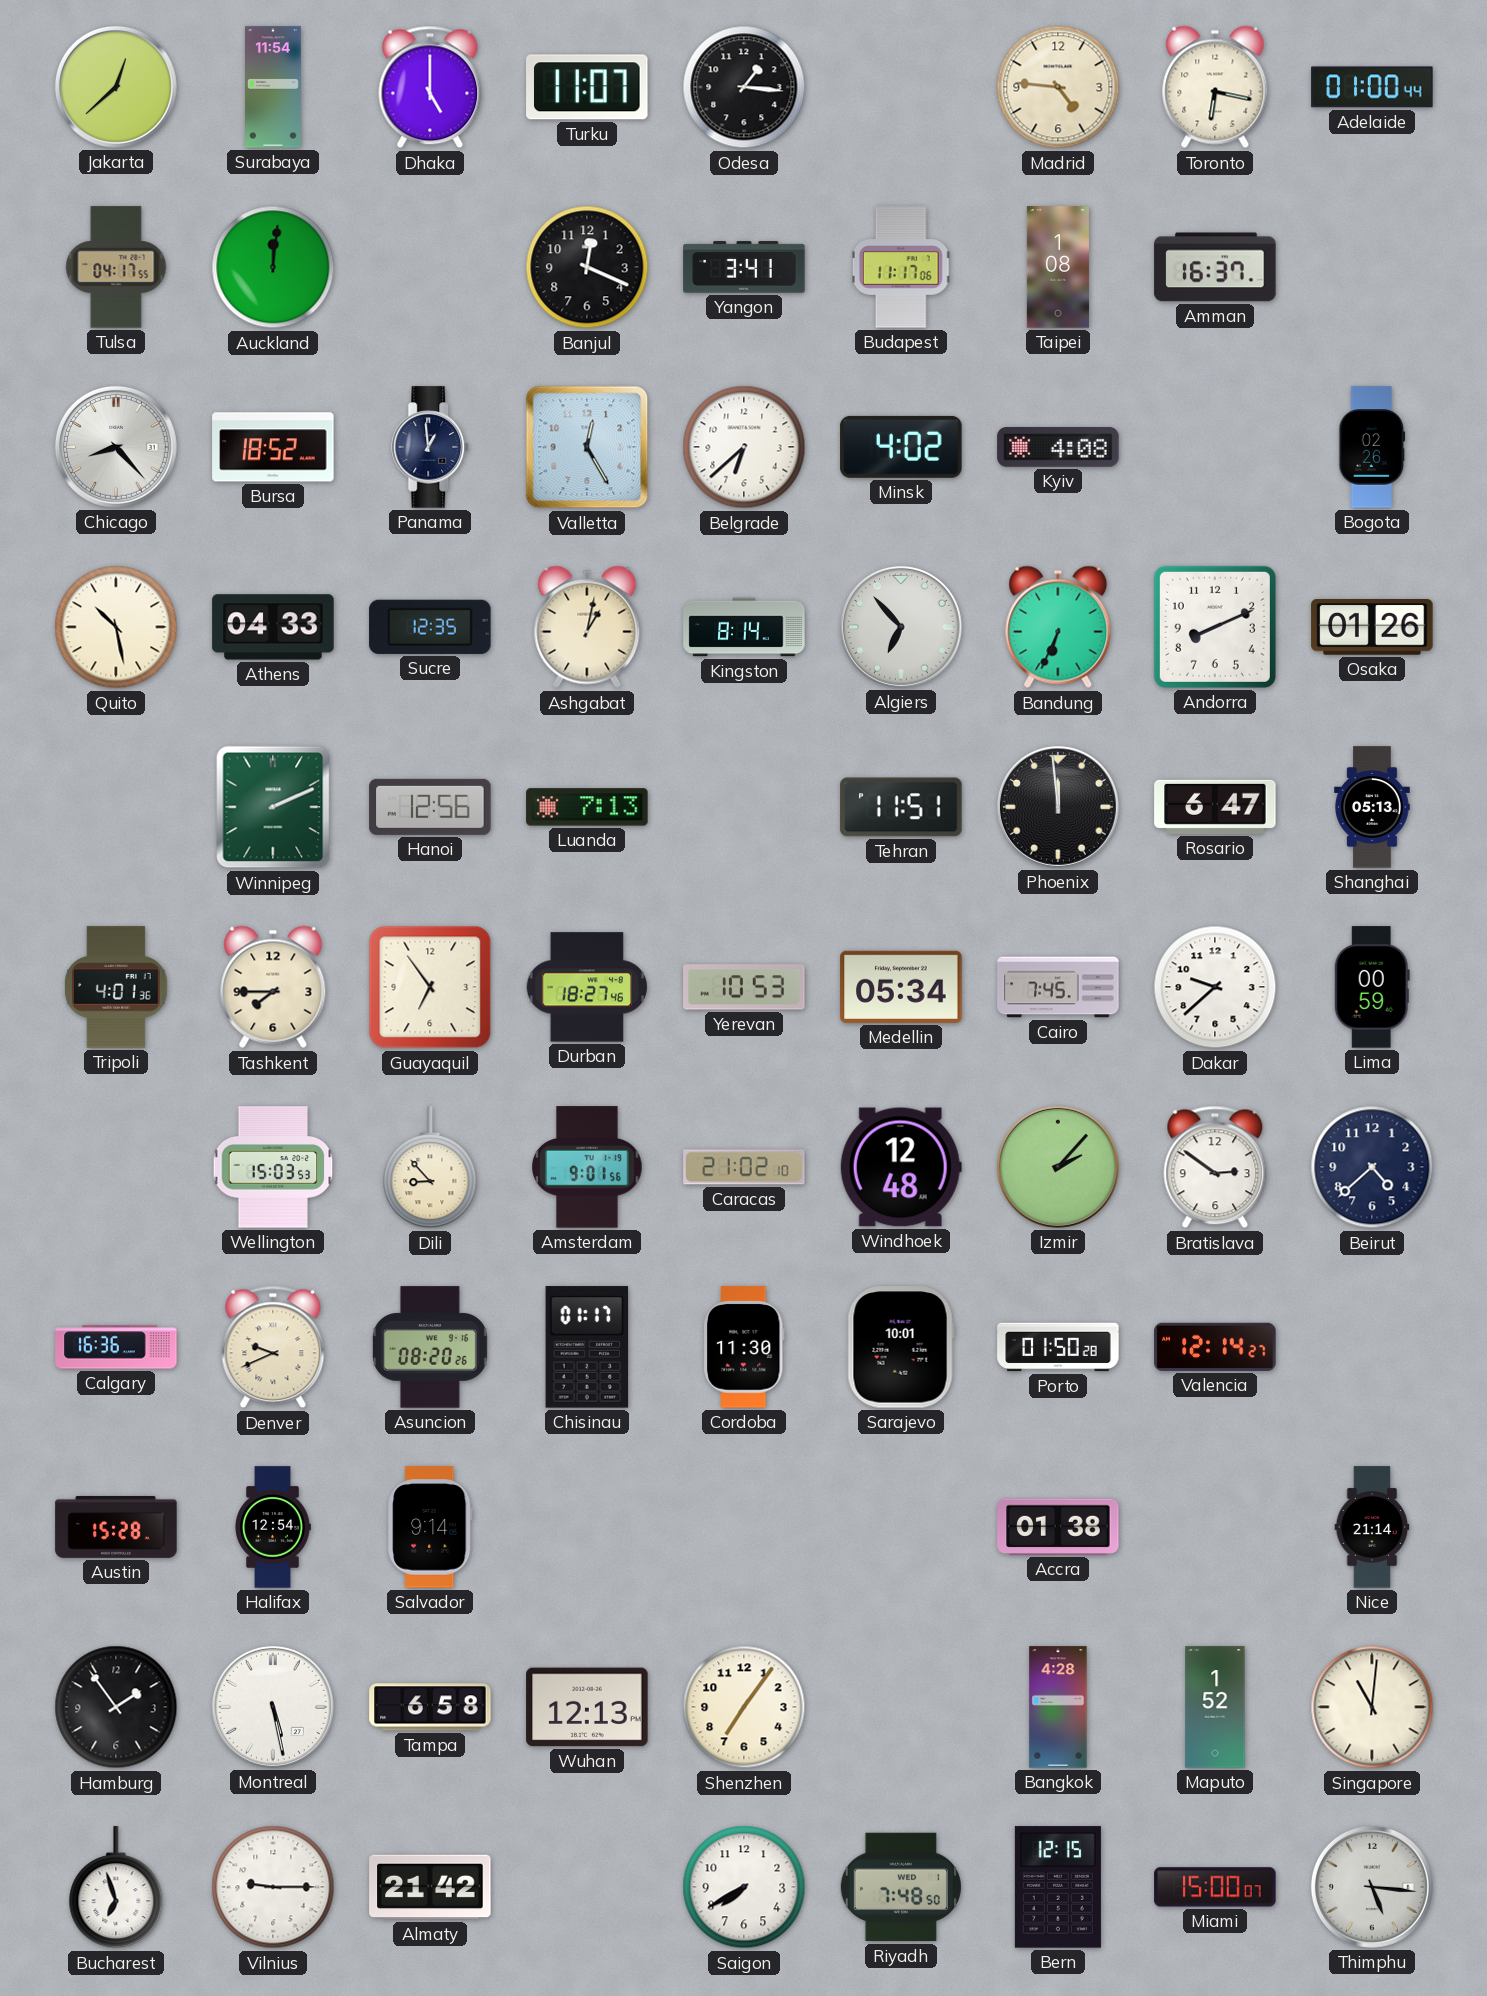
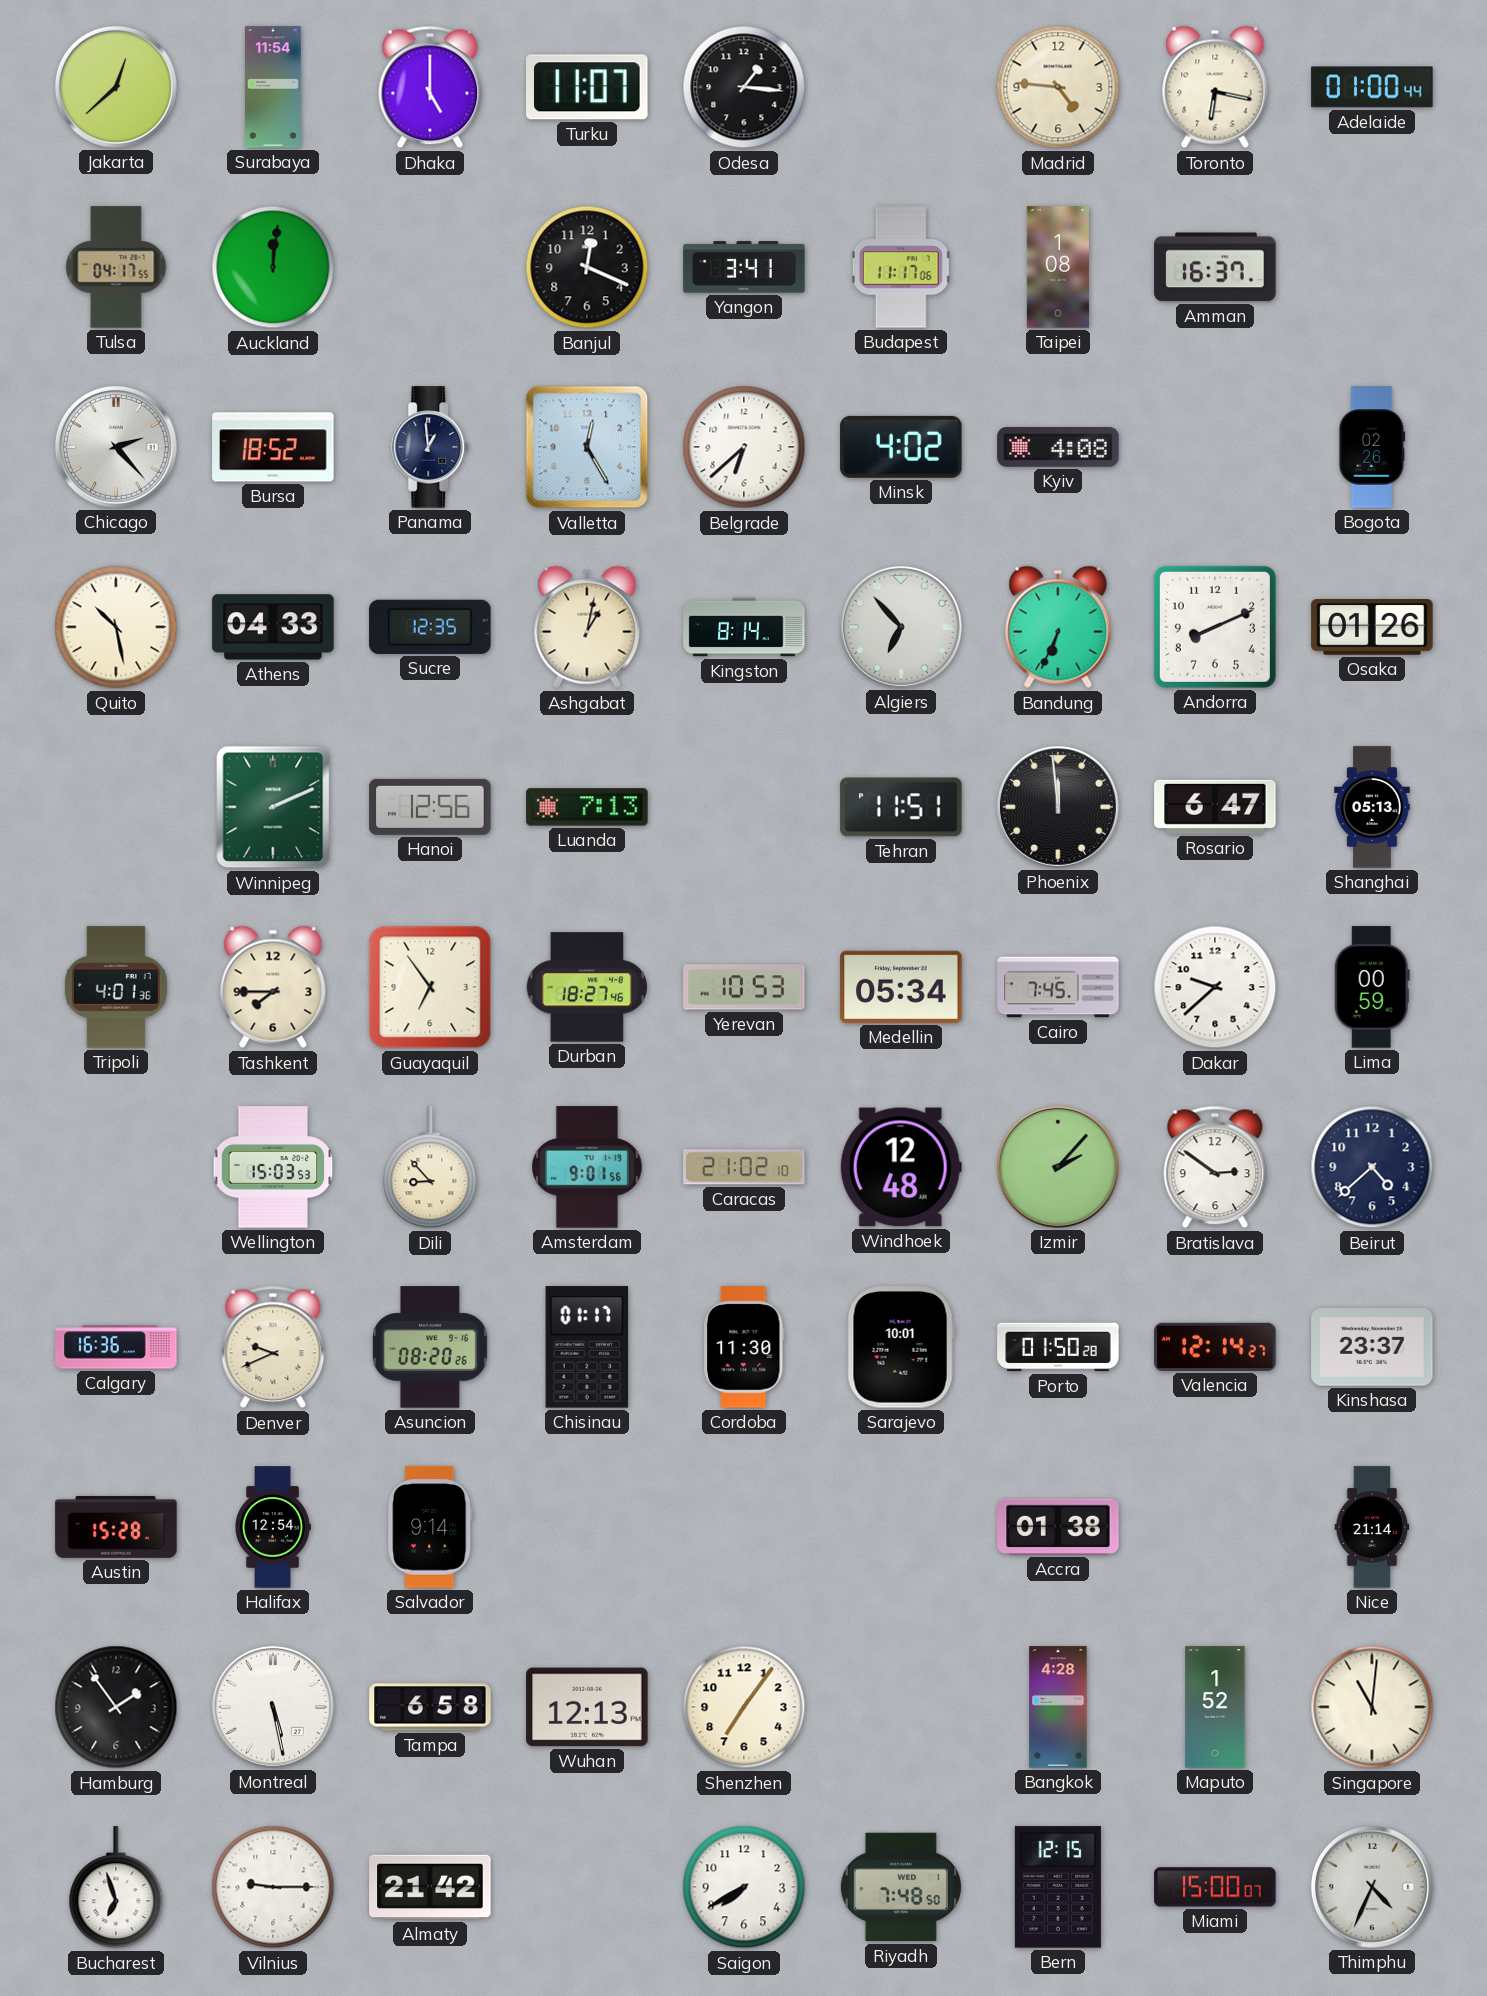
Chicago: 8:23 -> 2:23
Kinshasa: none -> 23:37
Thimphu: 5:16 -> 4:34
